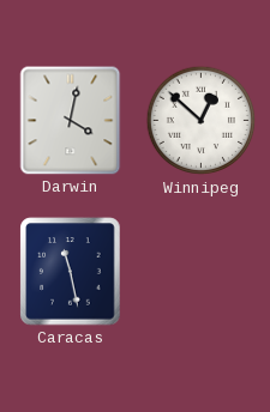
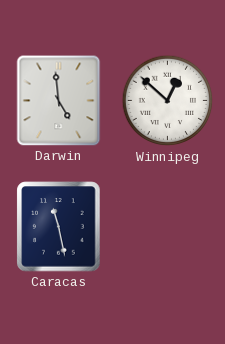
Darwin: 4:02 -> 4:59
